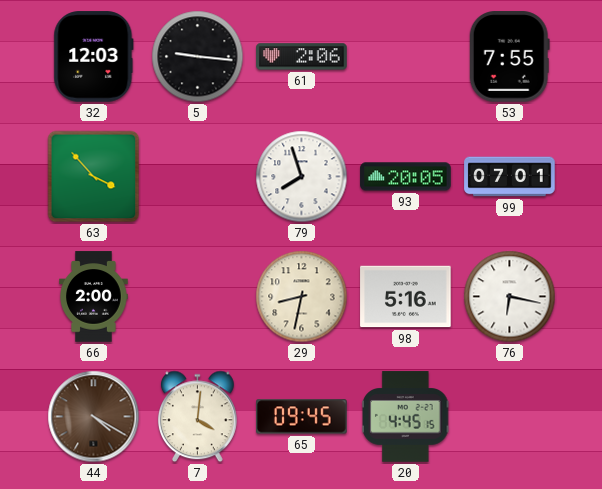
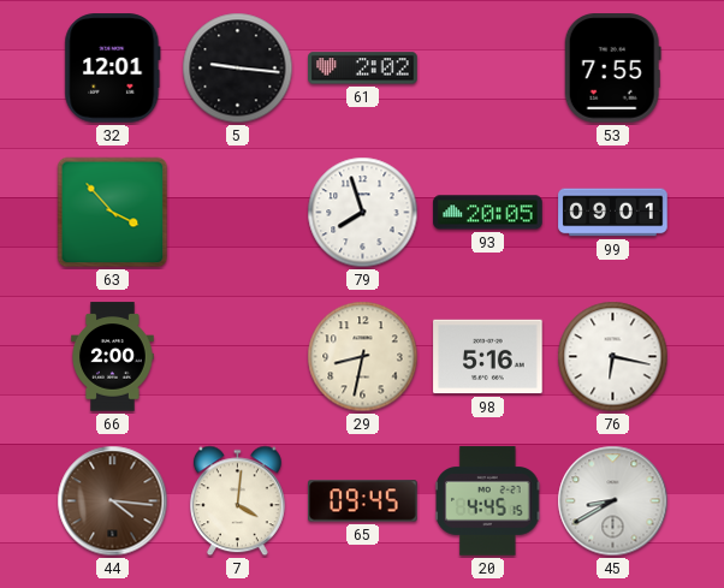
32: 12:03 -> 12:01
61: 2:06 -> 2:02
99: 07:01 -> 09:01
44: 4:20 -> 4:16
45: none -> 8:40
